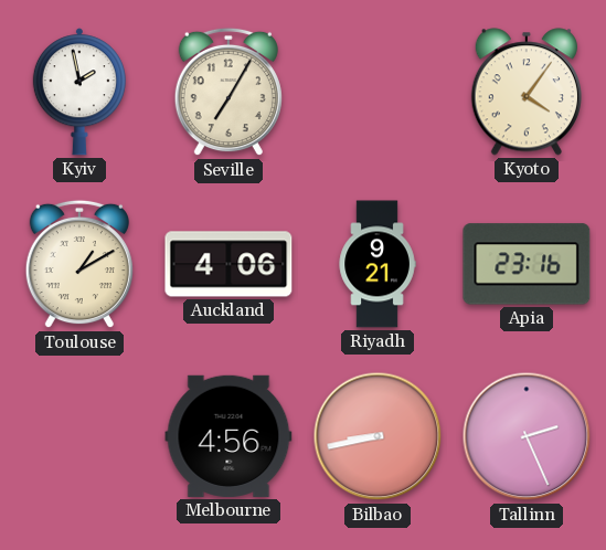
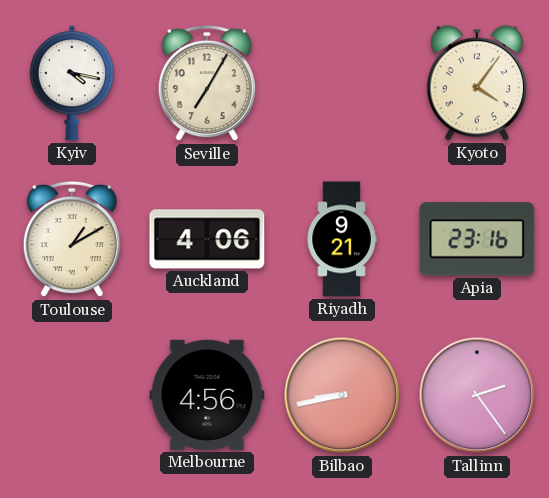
Kyiv: 1:58 -> 4:17
Tallinn: 2:26 -> 2:24
